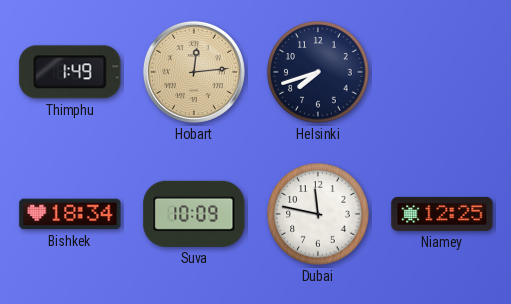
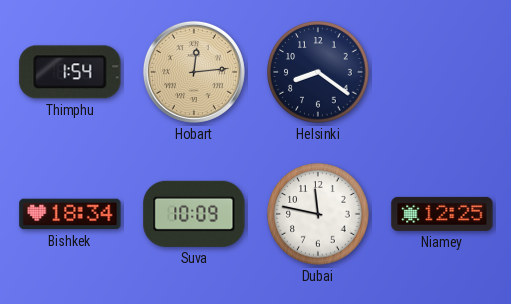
Thimphu: 1:49 -> 1:54
Helsinki: 7:42 -> 8:21
